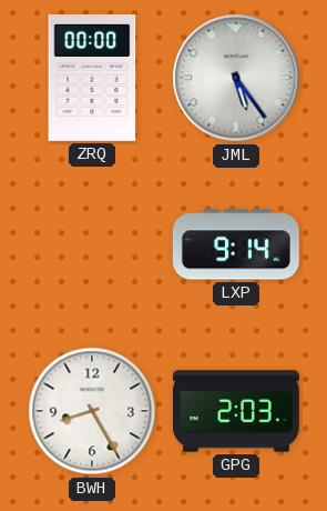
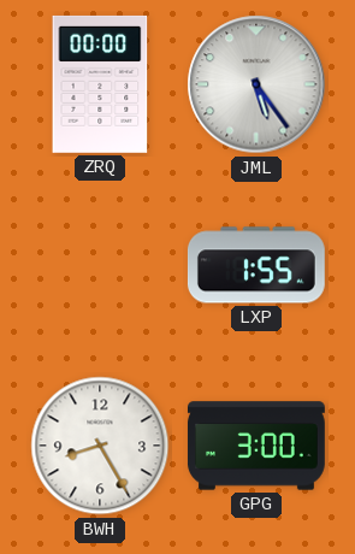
LXP: 9:14 -> 1:55
GPG: 2:03 -> 3:00
